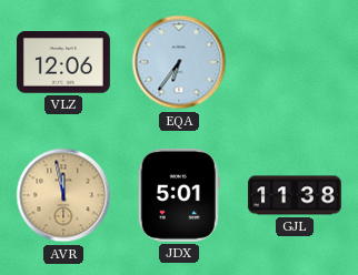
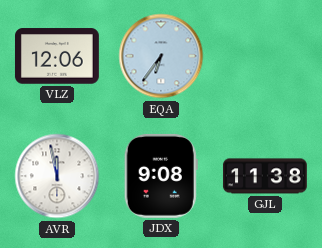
AVR dial: champagne -> white
JDX: 5:01 -> 9:08
